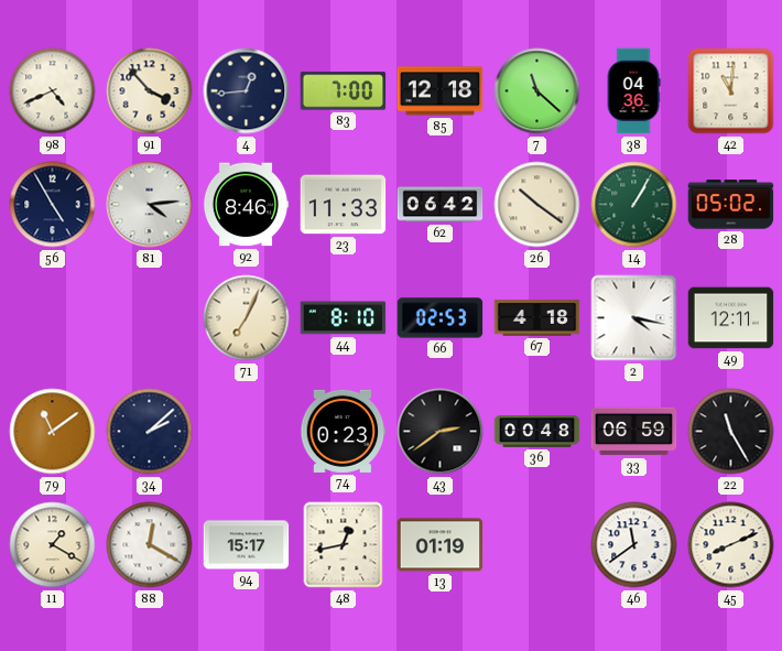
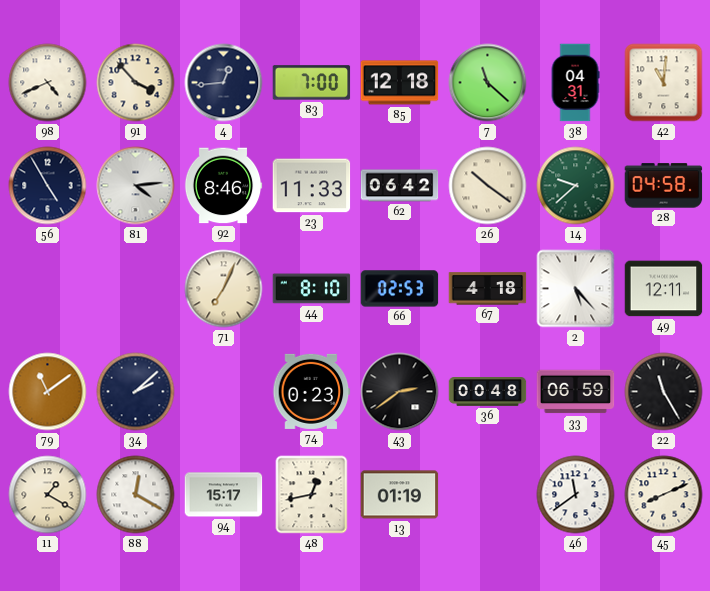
38: 04:36 -> 04:31
14: 1:05 -> 9:38
28: 05:02 -> 04:58
2: 4:17 -> 5:23
